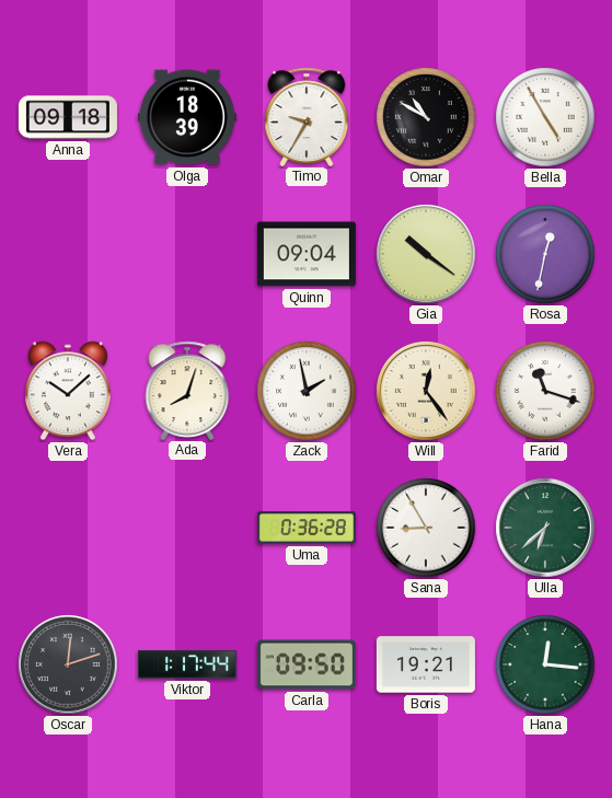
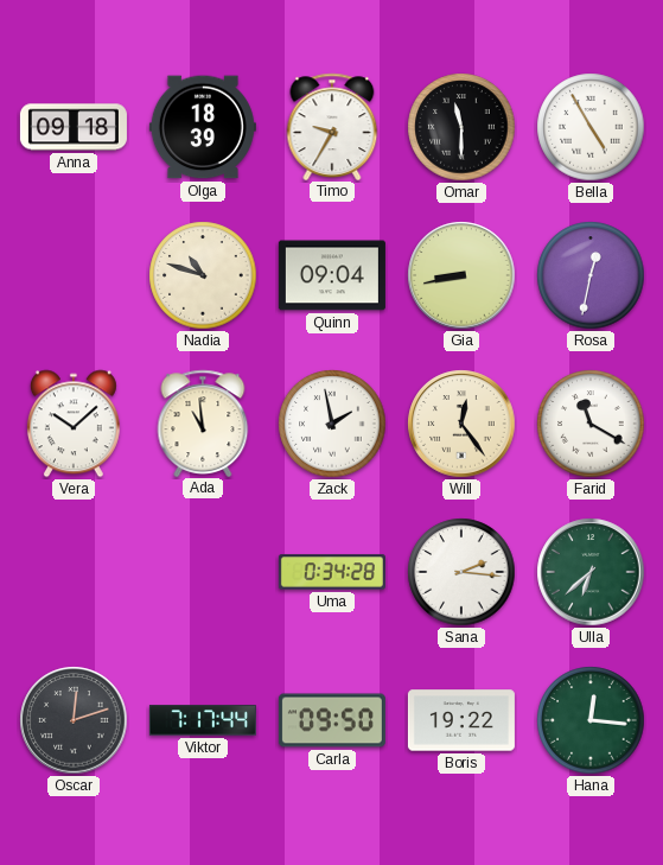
Omar: 10:50 -> 11:30
Nadia: none -> 10:48
Gia: 10:21 -> 8:43
Ada: 8:03 -> 10:59
Farid: 11:18 -> 11:20
Uma: 0:36 -> 0:34
Sana: 8:55 -> 2:16
Viktor: 1:17 -> 7:17
Boris: 19:21 -> 19:22
